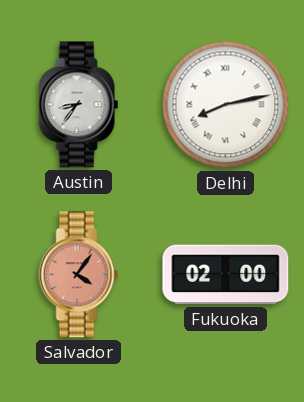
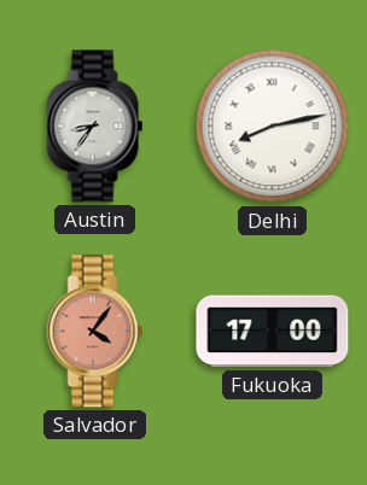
Fukuoka: 02:00 -> 17:00
